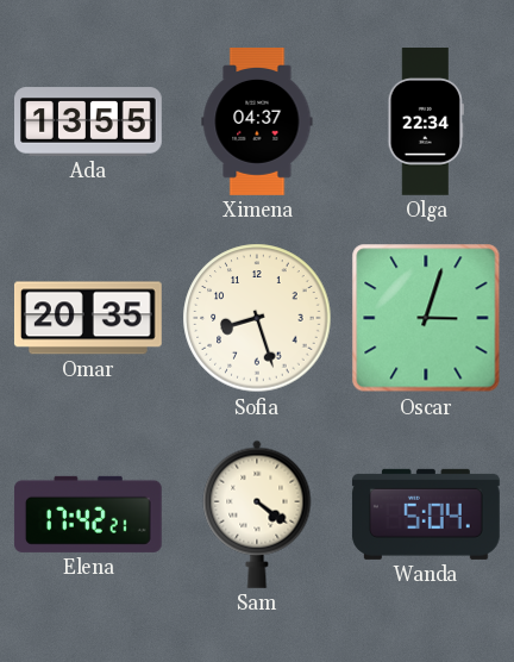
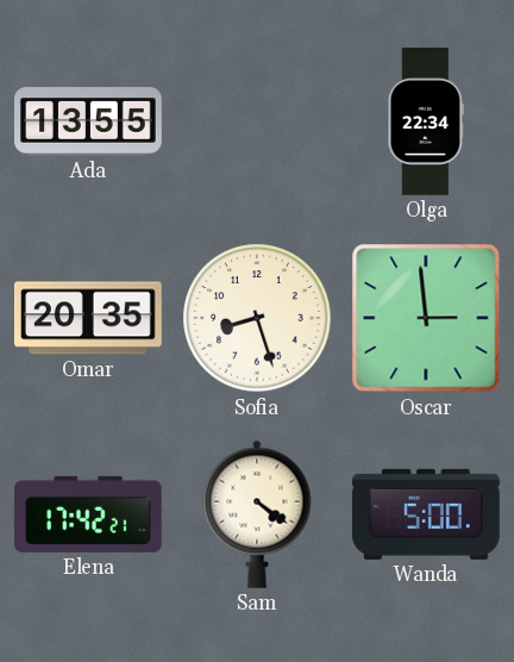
Ximena: 04:37 -> none
Oscar: 3:03 -> 2:59
Wanda: 5:04 -> 5:00
